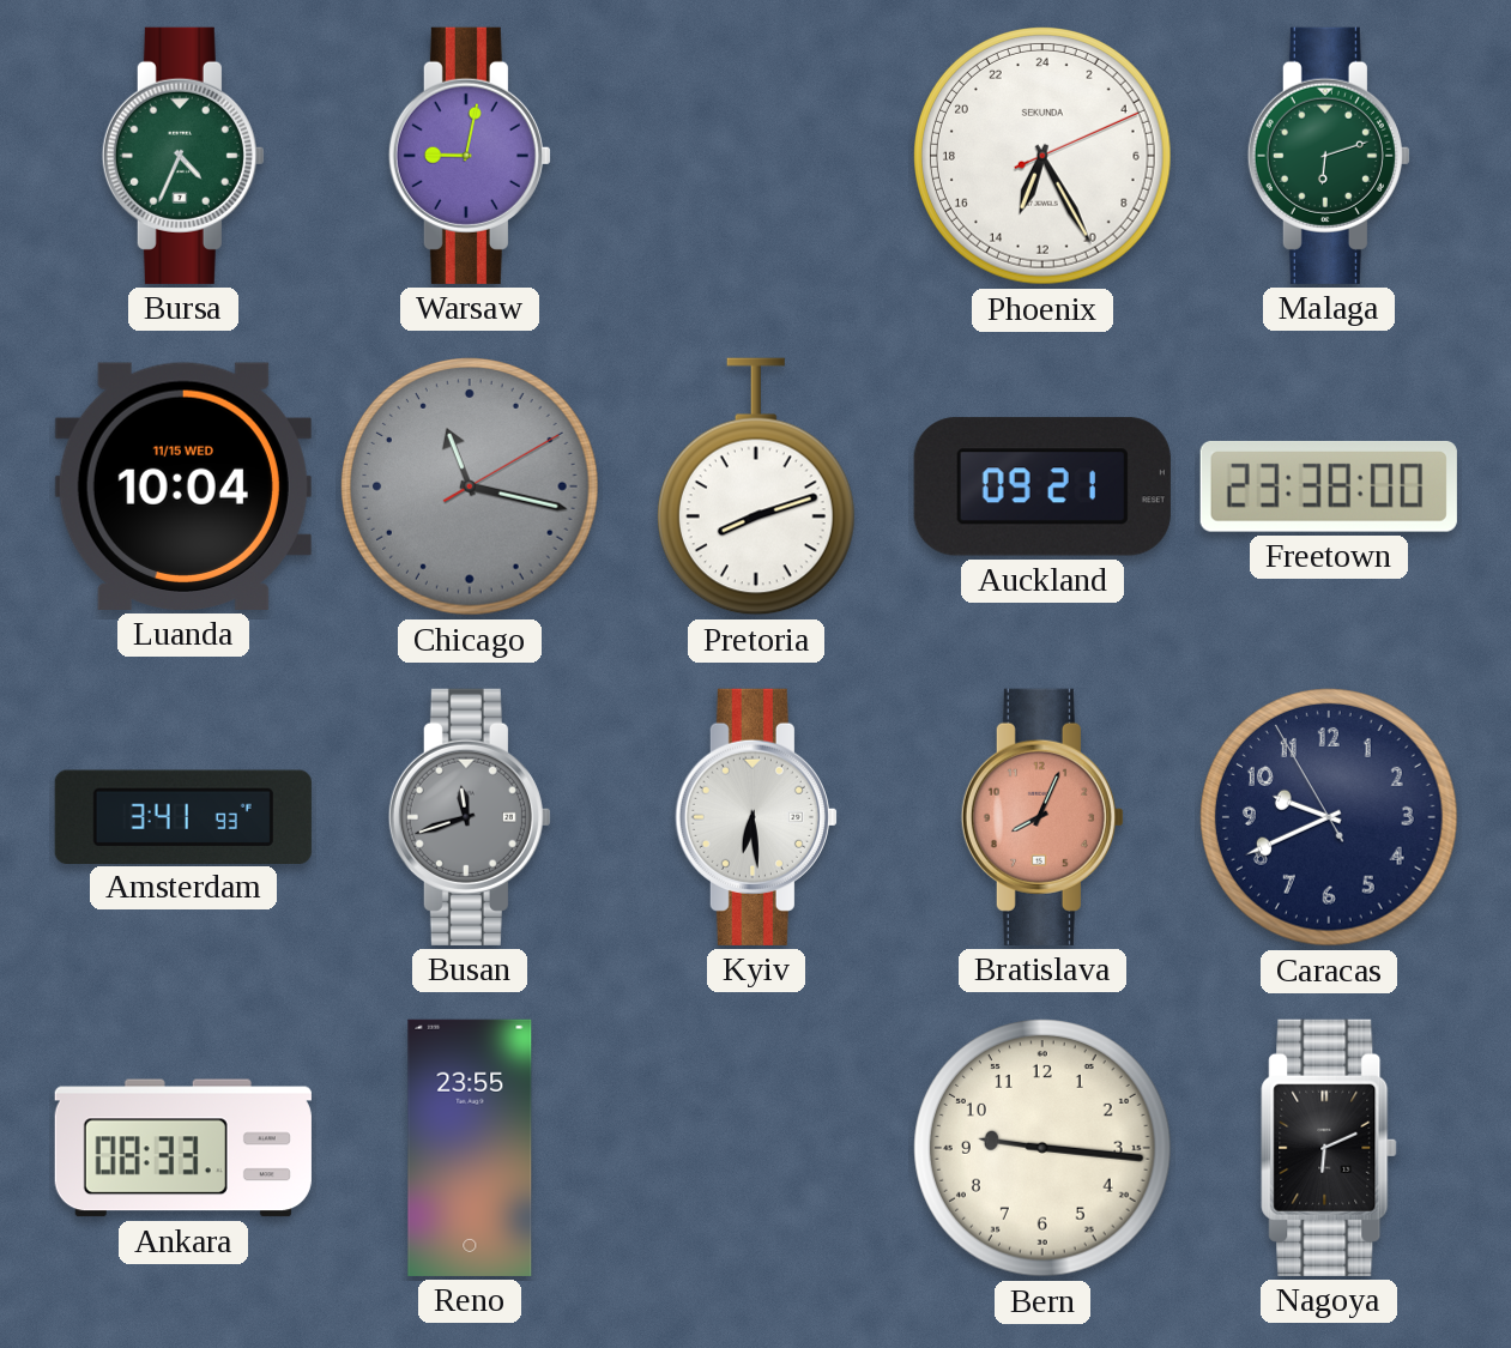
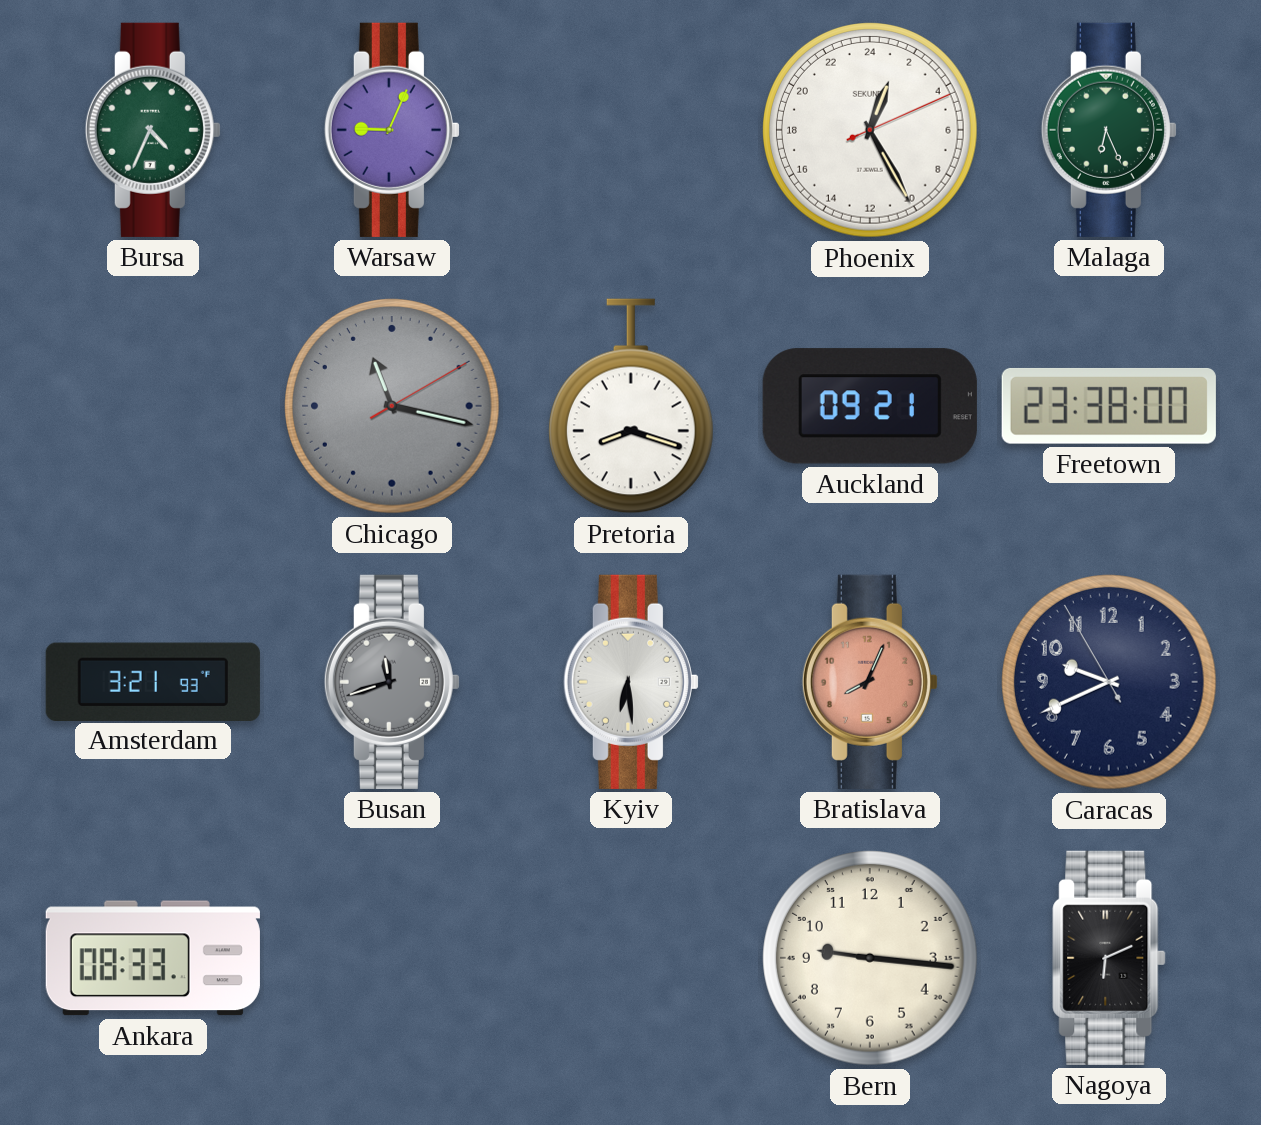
Warsaw: 9:02 -> 9:04
Phoenix: 13:25 -> 1:25
Malaga: 6:12 -> 6:26
Luanda: 10:04 -> none
Pretoria: 8:12 -> 8:18
Amsterdam: 3:41 -> 3:21
Reno: 23:55 -> none
